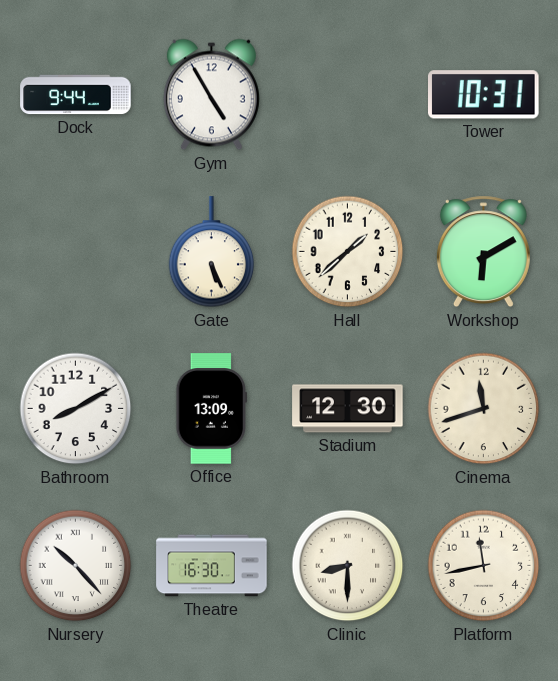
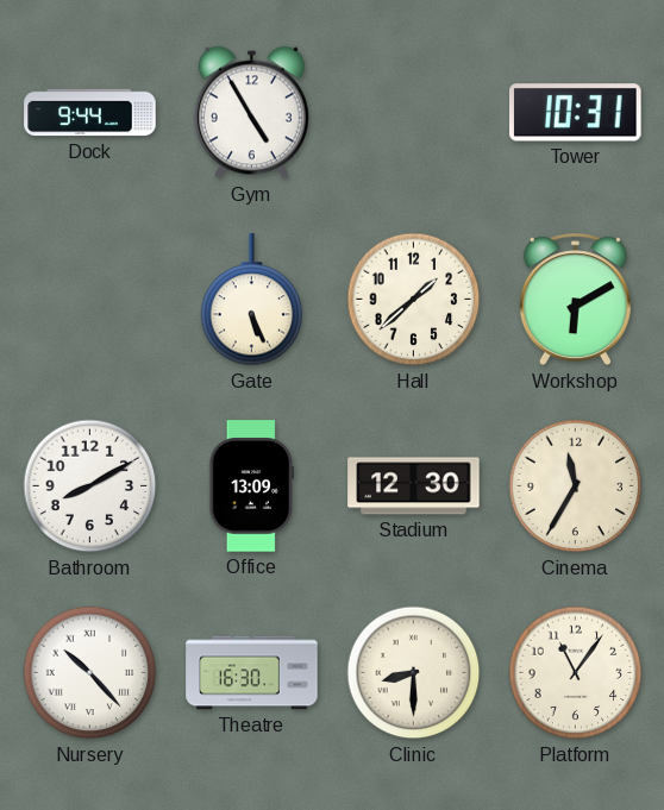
Cinema: 11:42 -> 11:35
Platform: 11:43 -> 11:06
